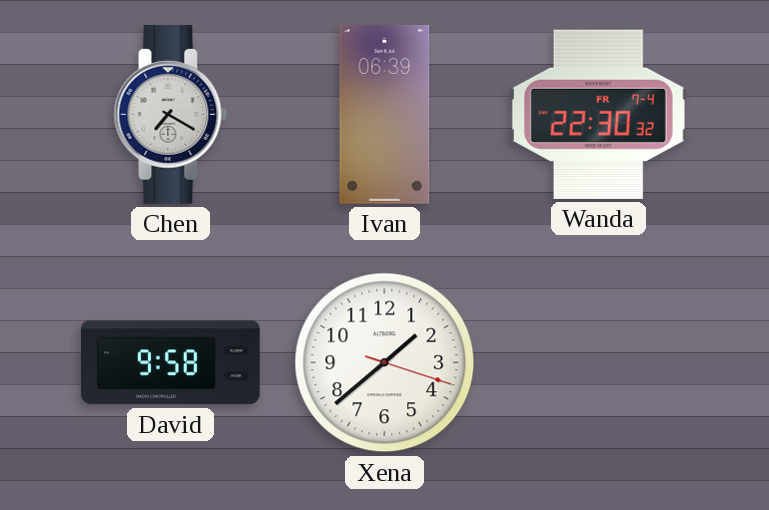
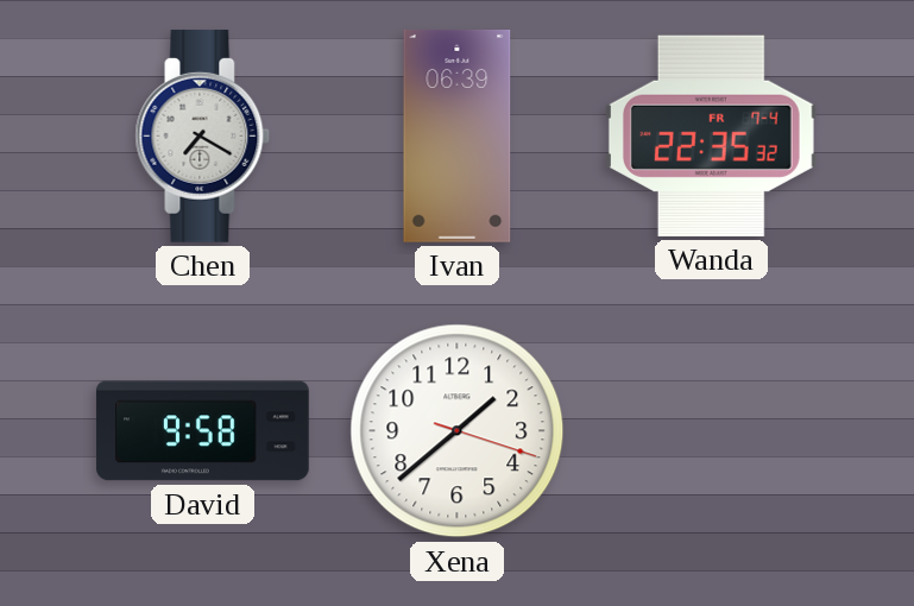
Wanda: 22:30 -> 22:35
